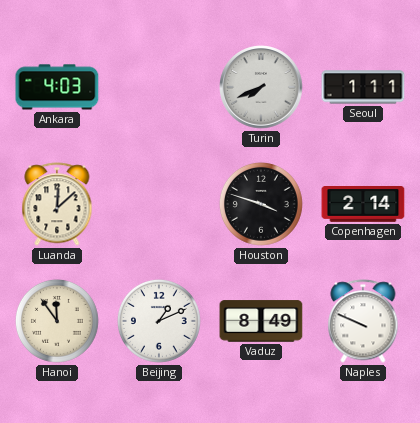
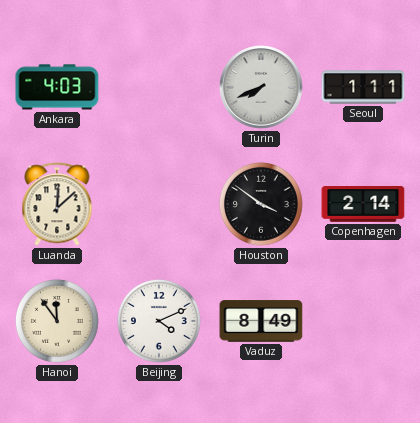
Houston: 3:48 -> 3:51
Beijing: 1:11 -> 4:11
Naples: 9:49 -> none
